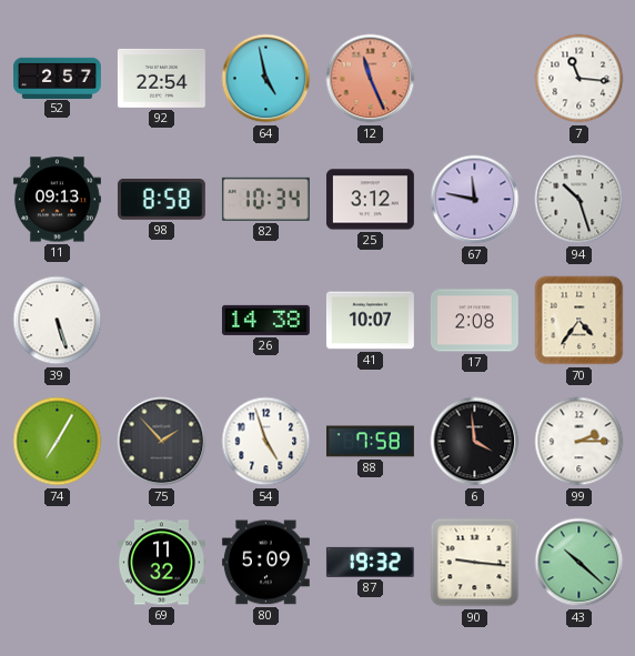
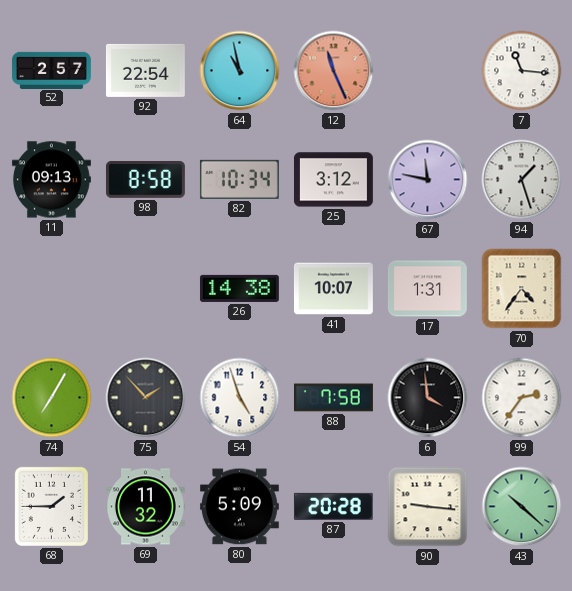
64: 4:58 -> 10:58
94: 10:27 -> 1:27
39: 5:27 -> none
17: 2:08 -> 1:31
99: 2:15 -> 2:36
68: none -> 1:45
87: 19:32 -> 20:28
